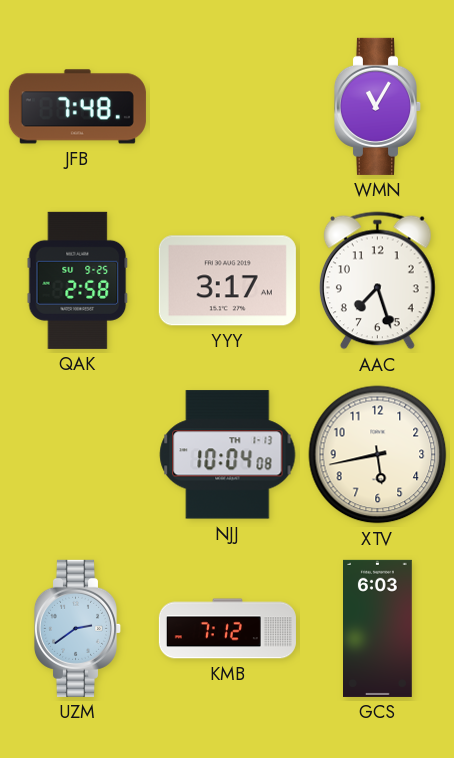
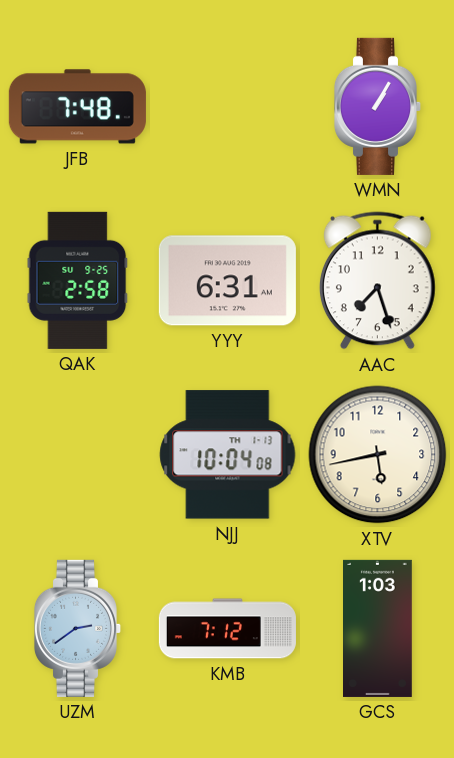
WMN: 11:05 -> 1:05
YYY: 3:17 -> 6:31
GCS: 6:03 -> 1:03
